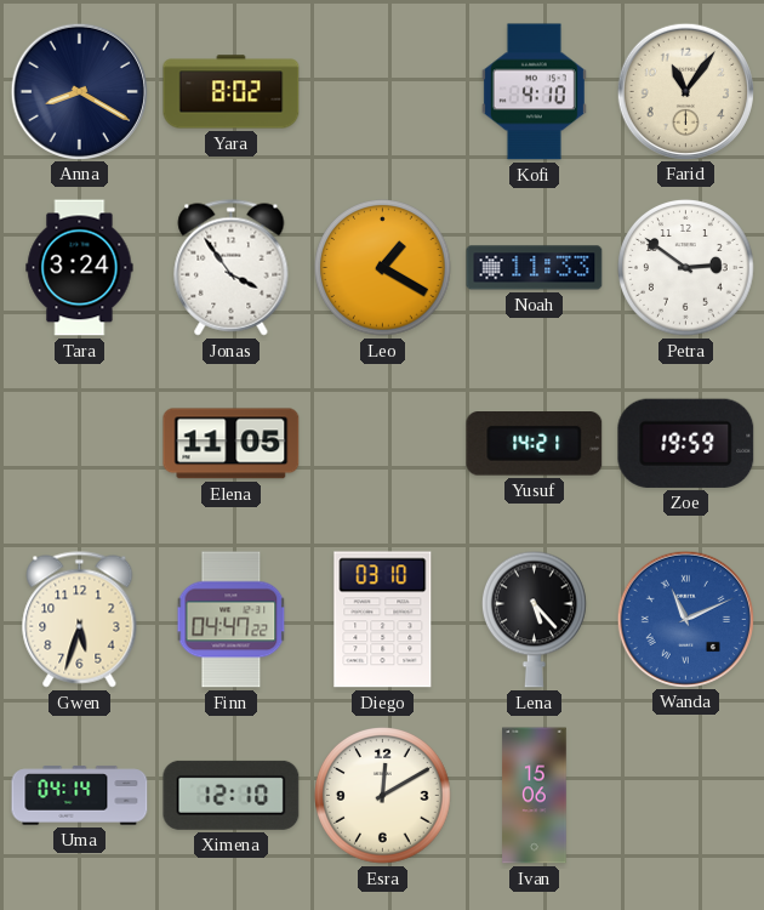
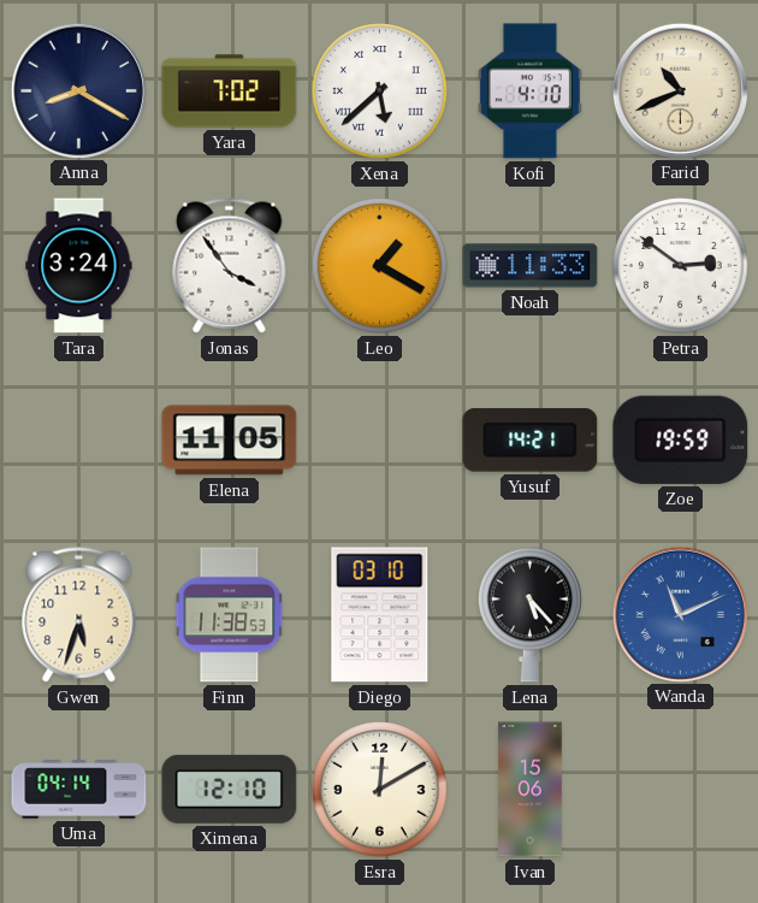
Yara: 8:02 -> 7:02
Xena: none -> 5:38
Farid: 11:06 -> 10:41
Finn: 04:47 -> 11:38
